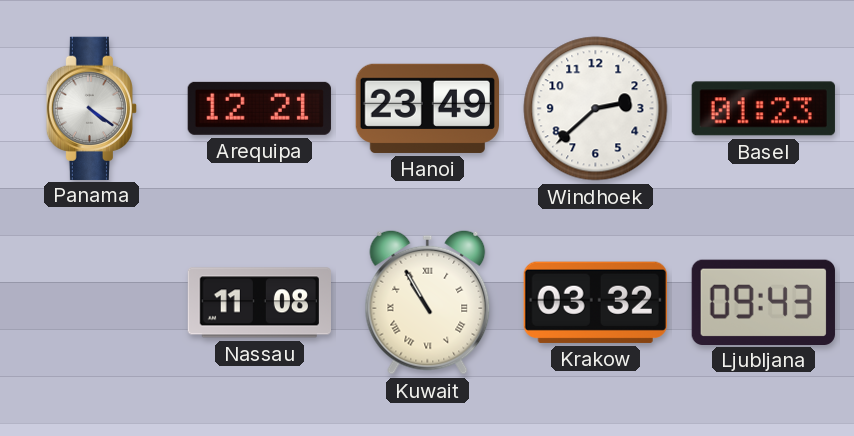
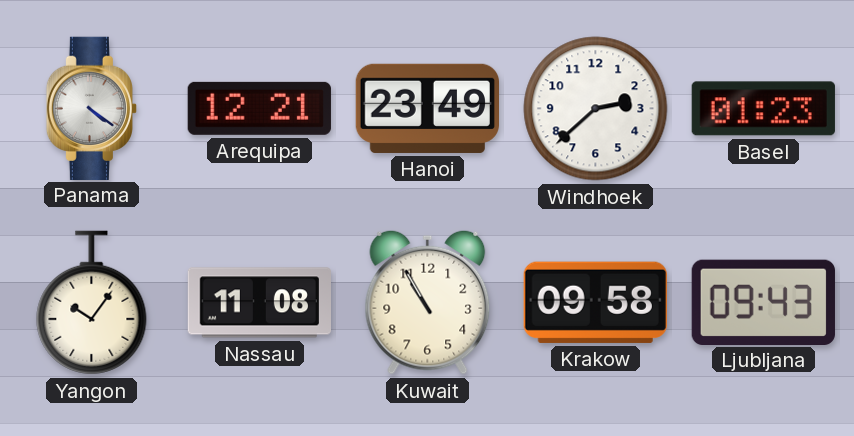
Yangon: none -> 10:06
Kuwait numerals: Roman -> Arabic
Krakow: 03:32 -> 09:58
